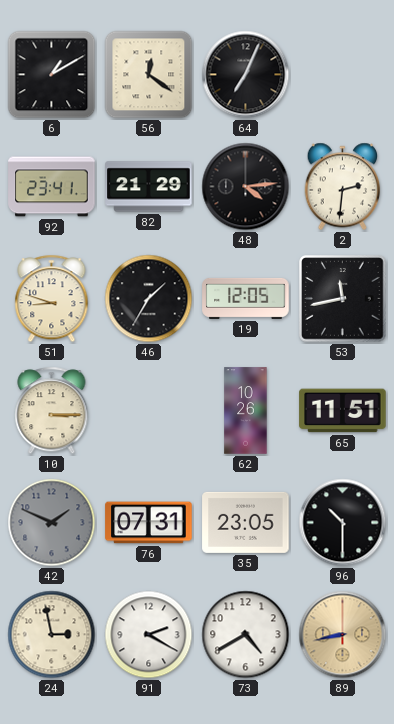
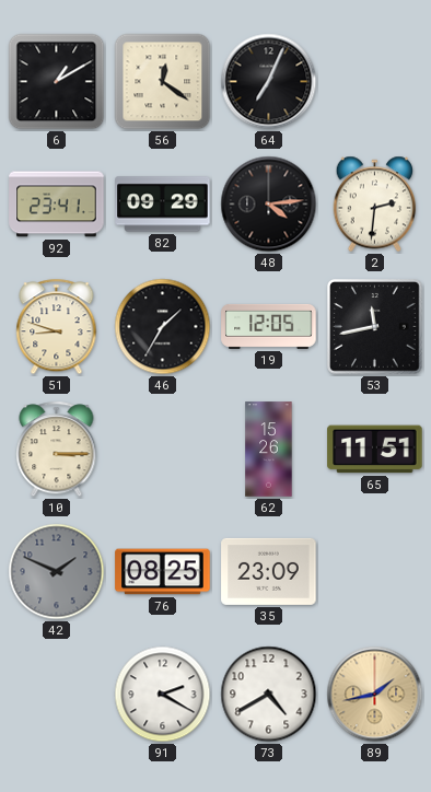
82: 21:29 -> 09:29
62: 10:26 -> 15:26
76: 07:31 -> 08:25
35: 23:05 -> 23:09
96: 10:30 -> none
24: 2:58 -> none
89: 8:43 -> 1:43
